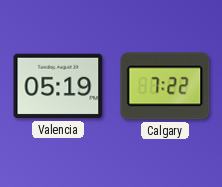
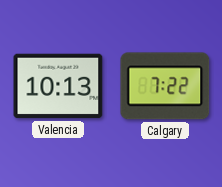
Valencia: 05:19 -> 10:13
